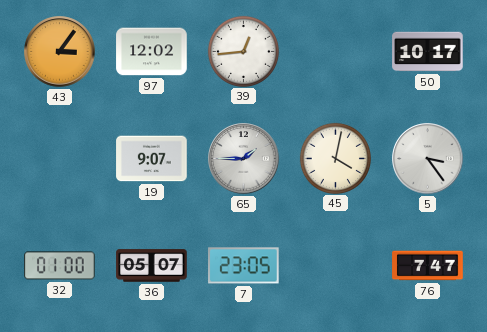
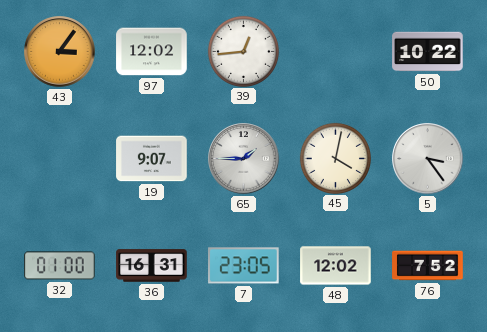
50: 10:17 -> 10:22
36: 05:07 -> 16:31
48: none -> 12:02
76: 7:47 -> 7:52
